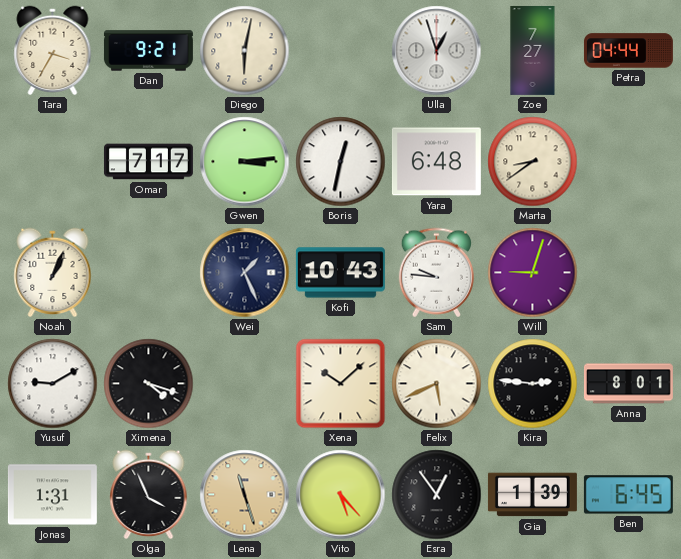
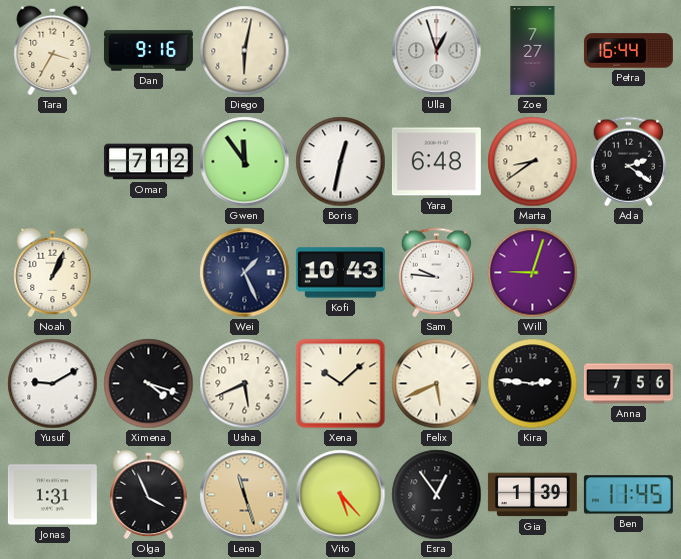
Dan: 9:21 -> 9:16
Petra: 04:44 -> 16:44
Omar: 7:17 -> 7:12
Gwen: 3:14 -> 11:54
Ada: none -> 2:21
Usha: none -> 5:41
Anna: 8:01 -> 7:56
Ben: 6:45 -> 11:45
